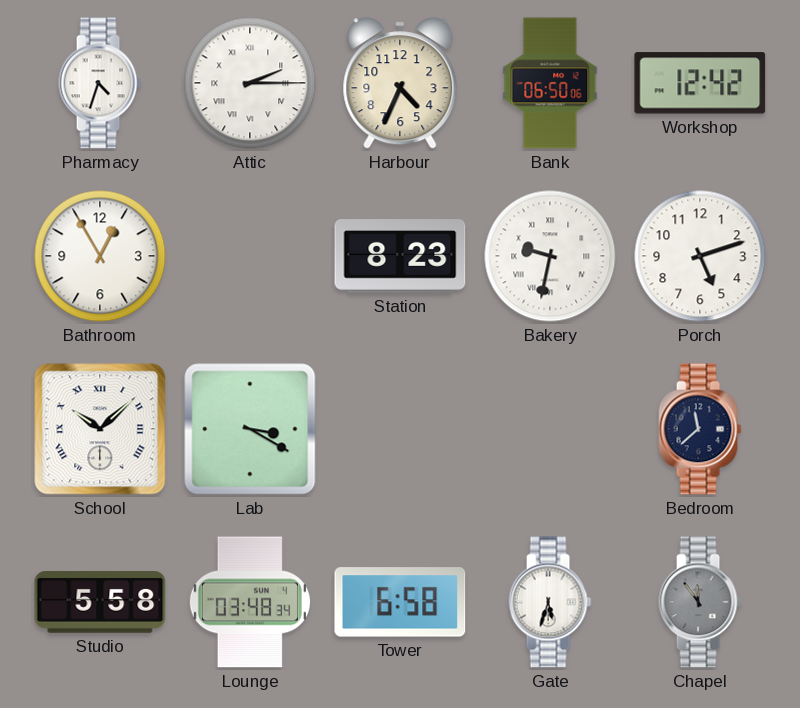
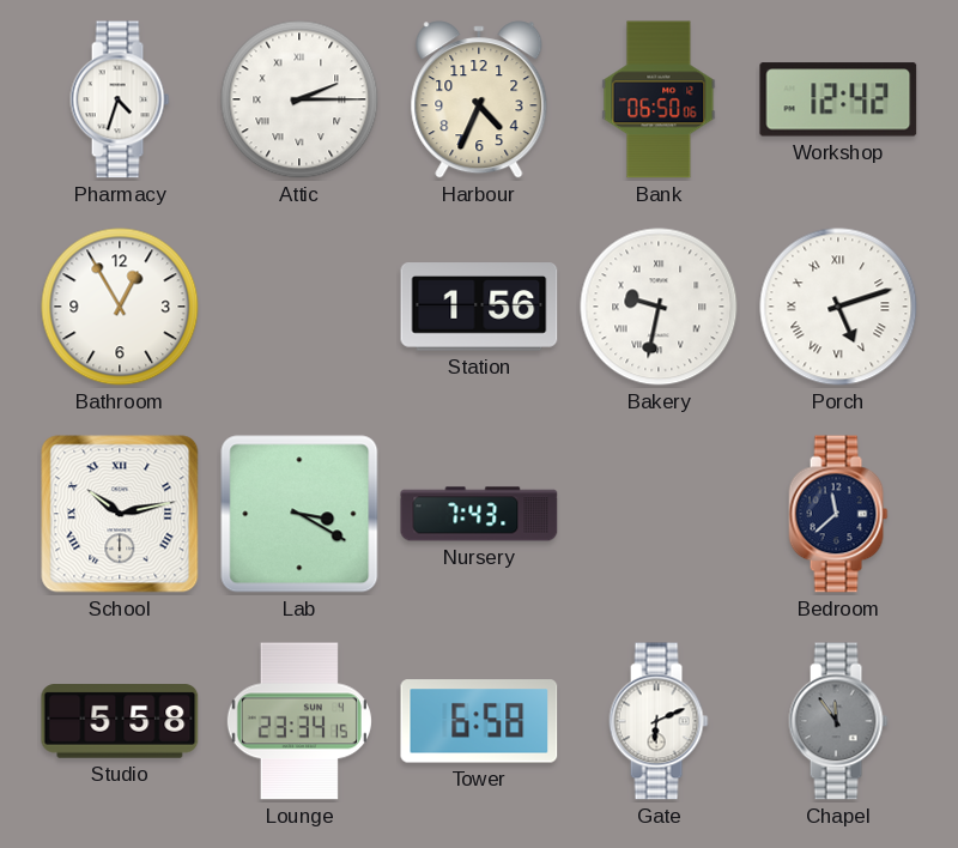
Station: 8:23 -> 1:56
Porch numerals: Arabic -> Roman
School: 10:08 -> 10:13
Nursery: none -> 7:43
Lounge: 03:48 -> 23:34
Gate: 5:33 -> 6:11
